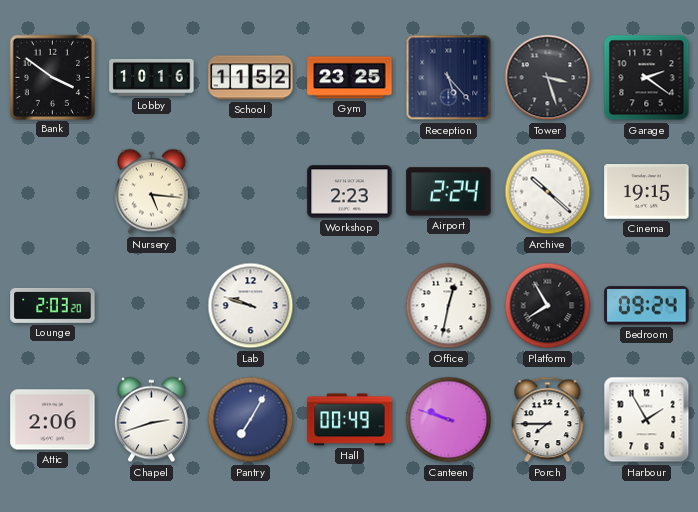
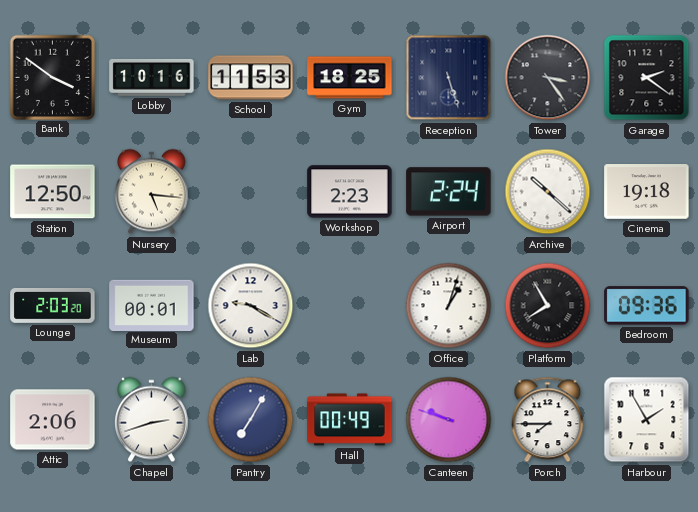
School: 11:52 -> 11:53
Gym: 23:25 -> 18:25
Reception: 5:23 -> 5:27
Tower: 3:27 -> 3:24
Station: none -> 12:50
Cinema: 19:15 -> 19:18
Museum: none -> 00:01
Lab: 9:48 -> 9:20
Office: 12:32 -> 1:03
Bedroom: 09:24 -> 09:36
